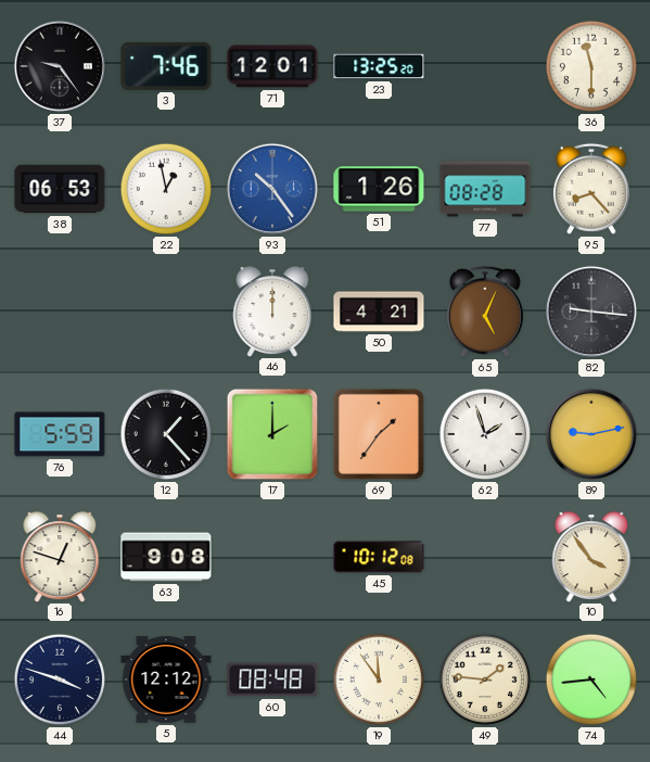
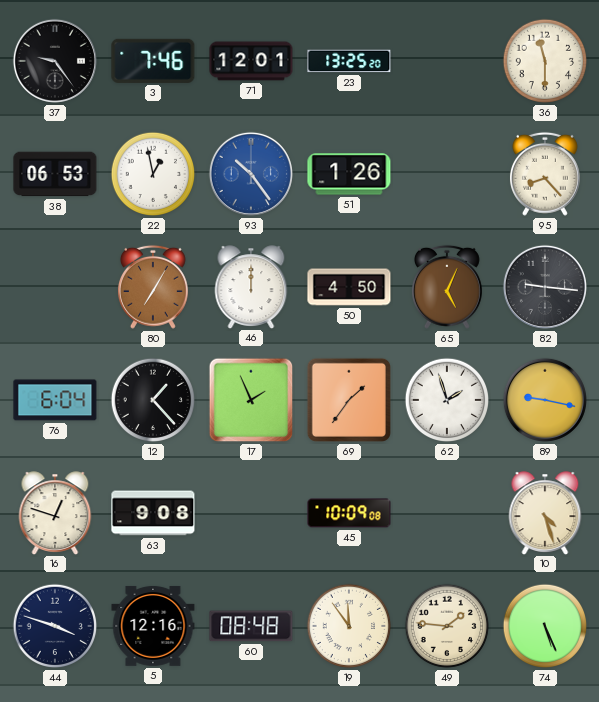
77: 08:28 -> none
80: none -> 7:05
50: 4:21 -> 4:50
76: 5:59 -> 6:04
17: 2:00 -> 1:56
89: 9:13 -> 9:17
45: 10:12 -> 10:09
10: 3:54 -> 4:27
5: 12:12 -> 12:16
74: 4:44 -> 5:26
